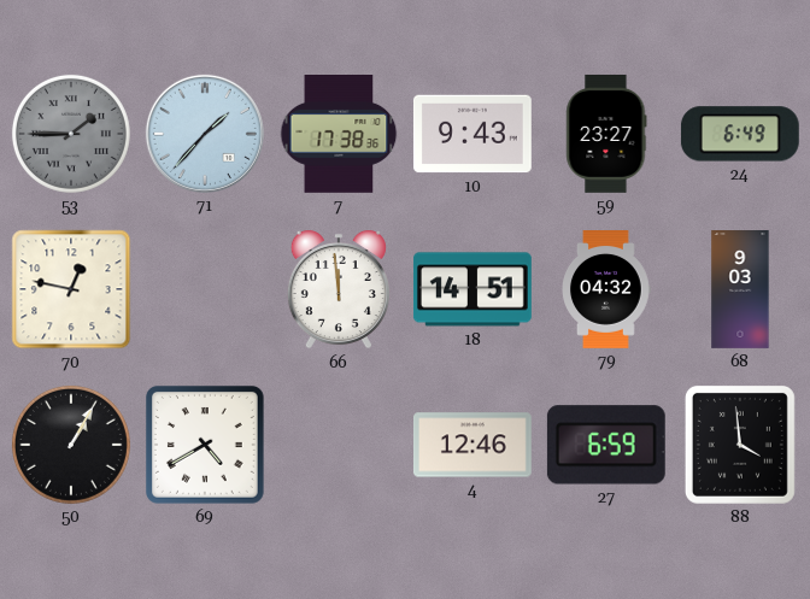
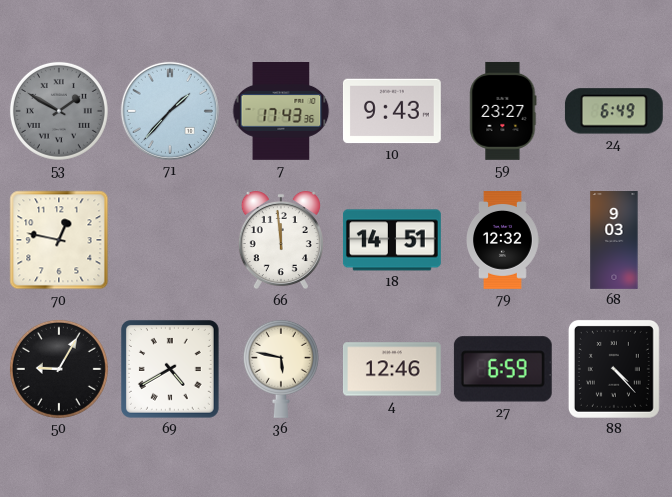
53: 1:45 -> 1:50
7: 17:38 -> 17:43
79: 04:32 -> 12:32
50: 1:05 -> 9:05
36: none -> 5:47
88: 3:59 -> 4:23
